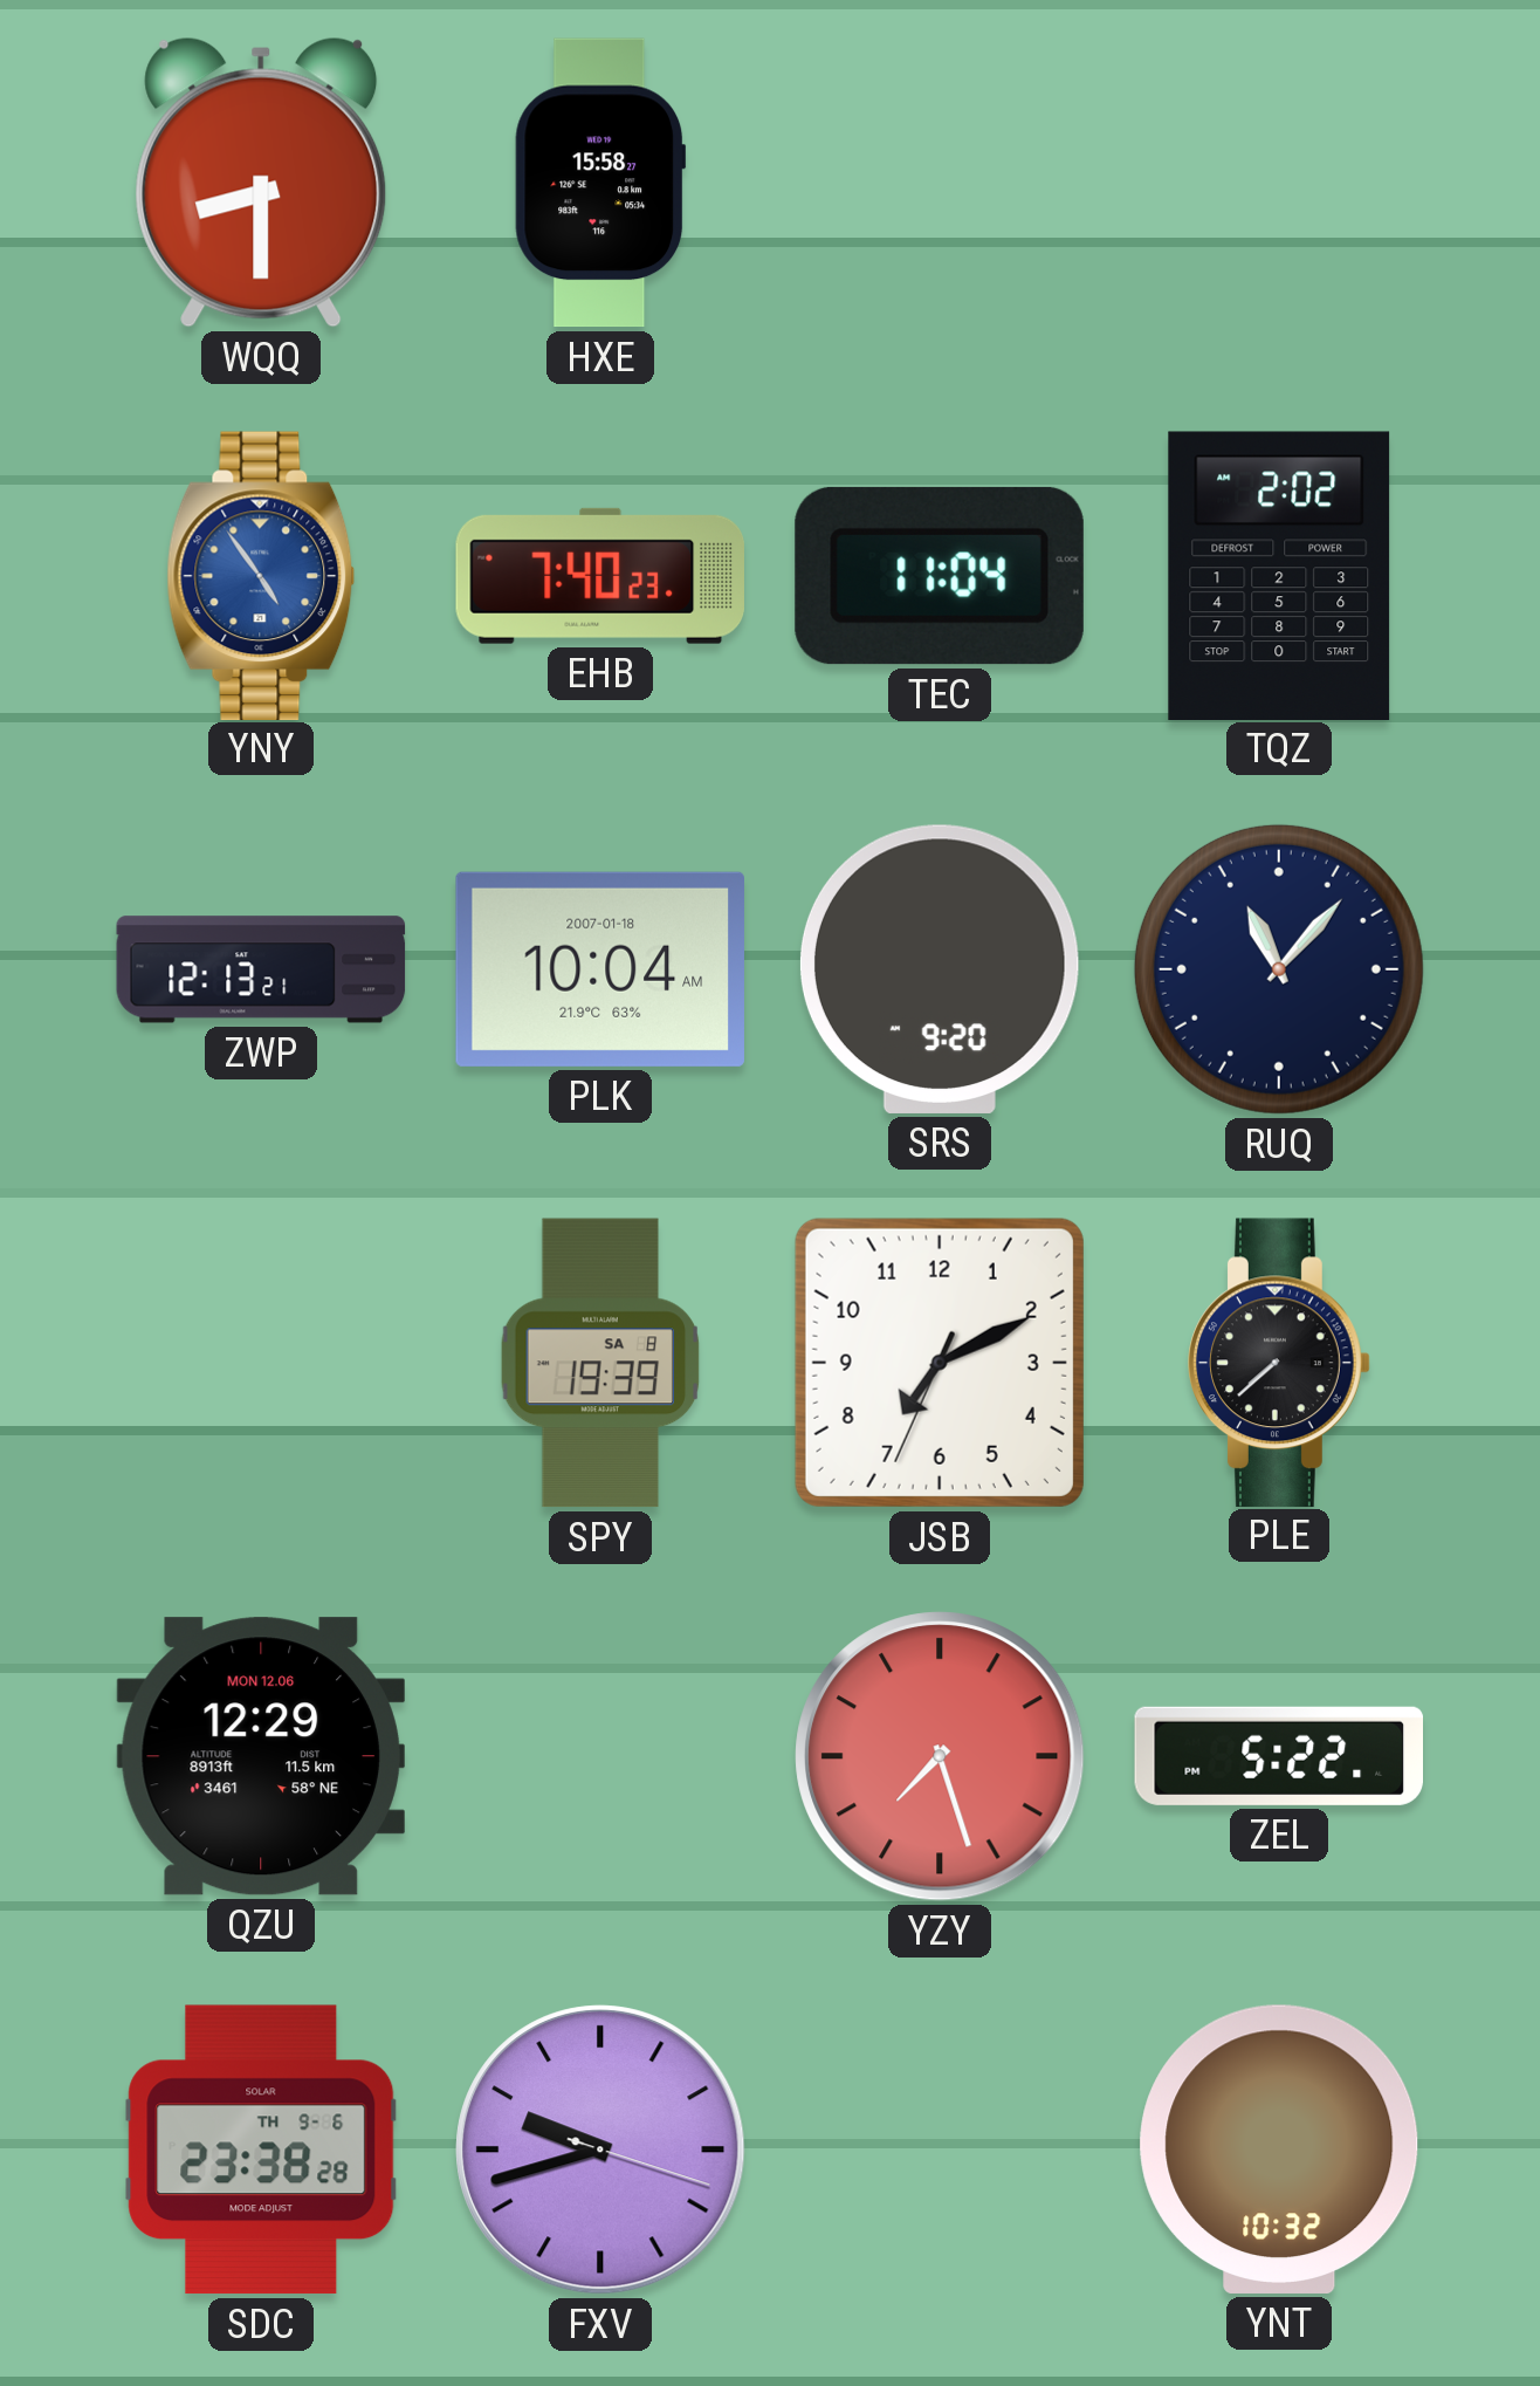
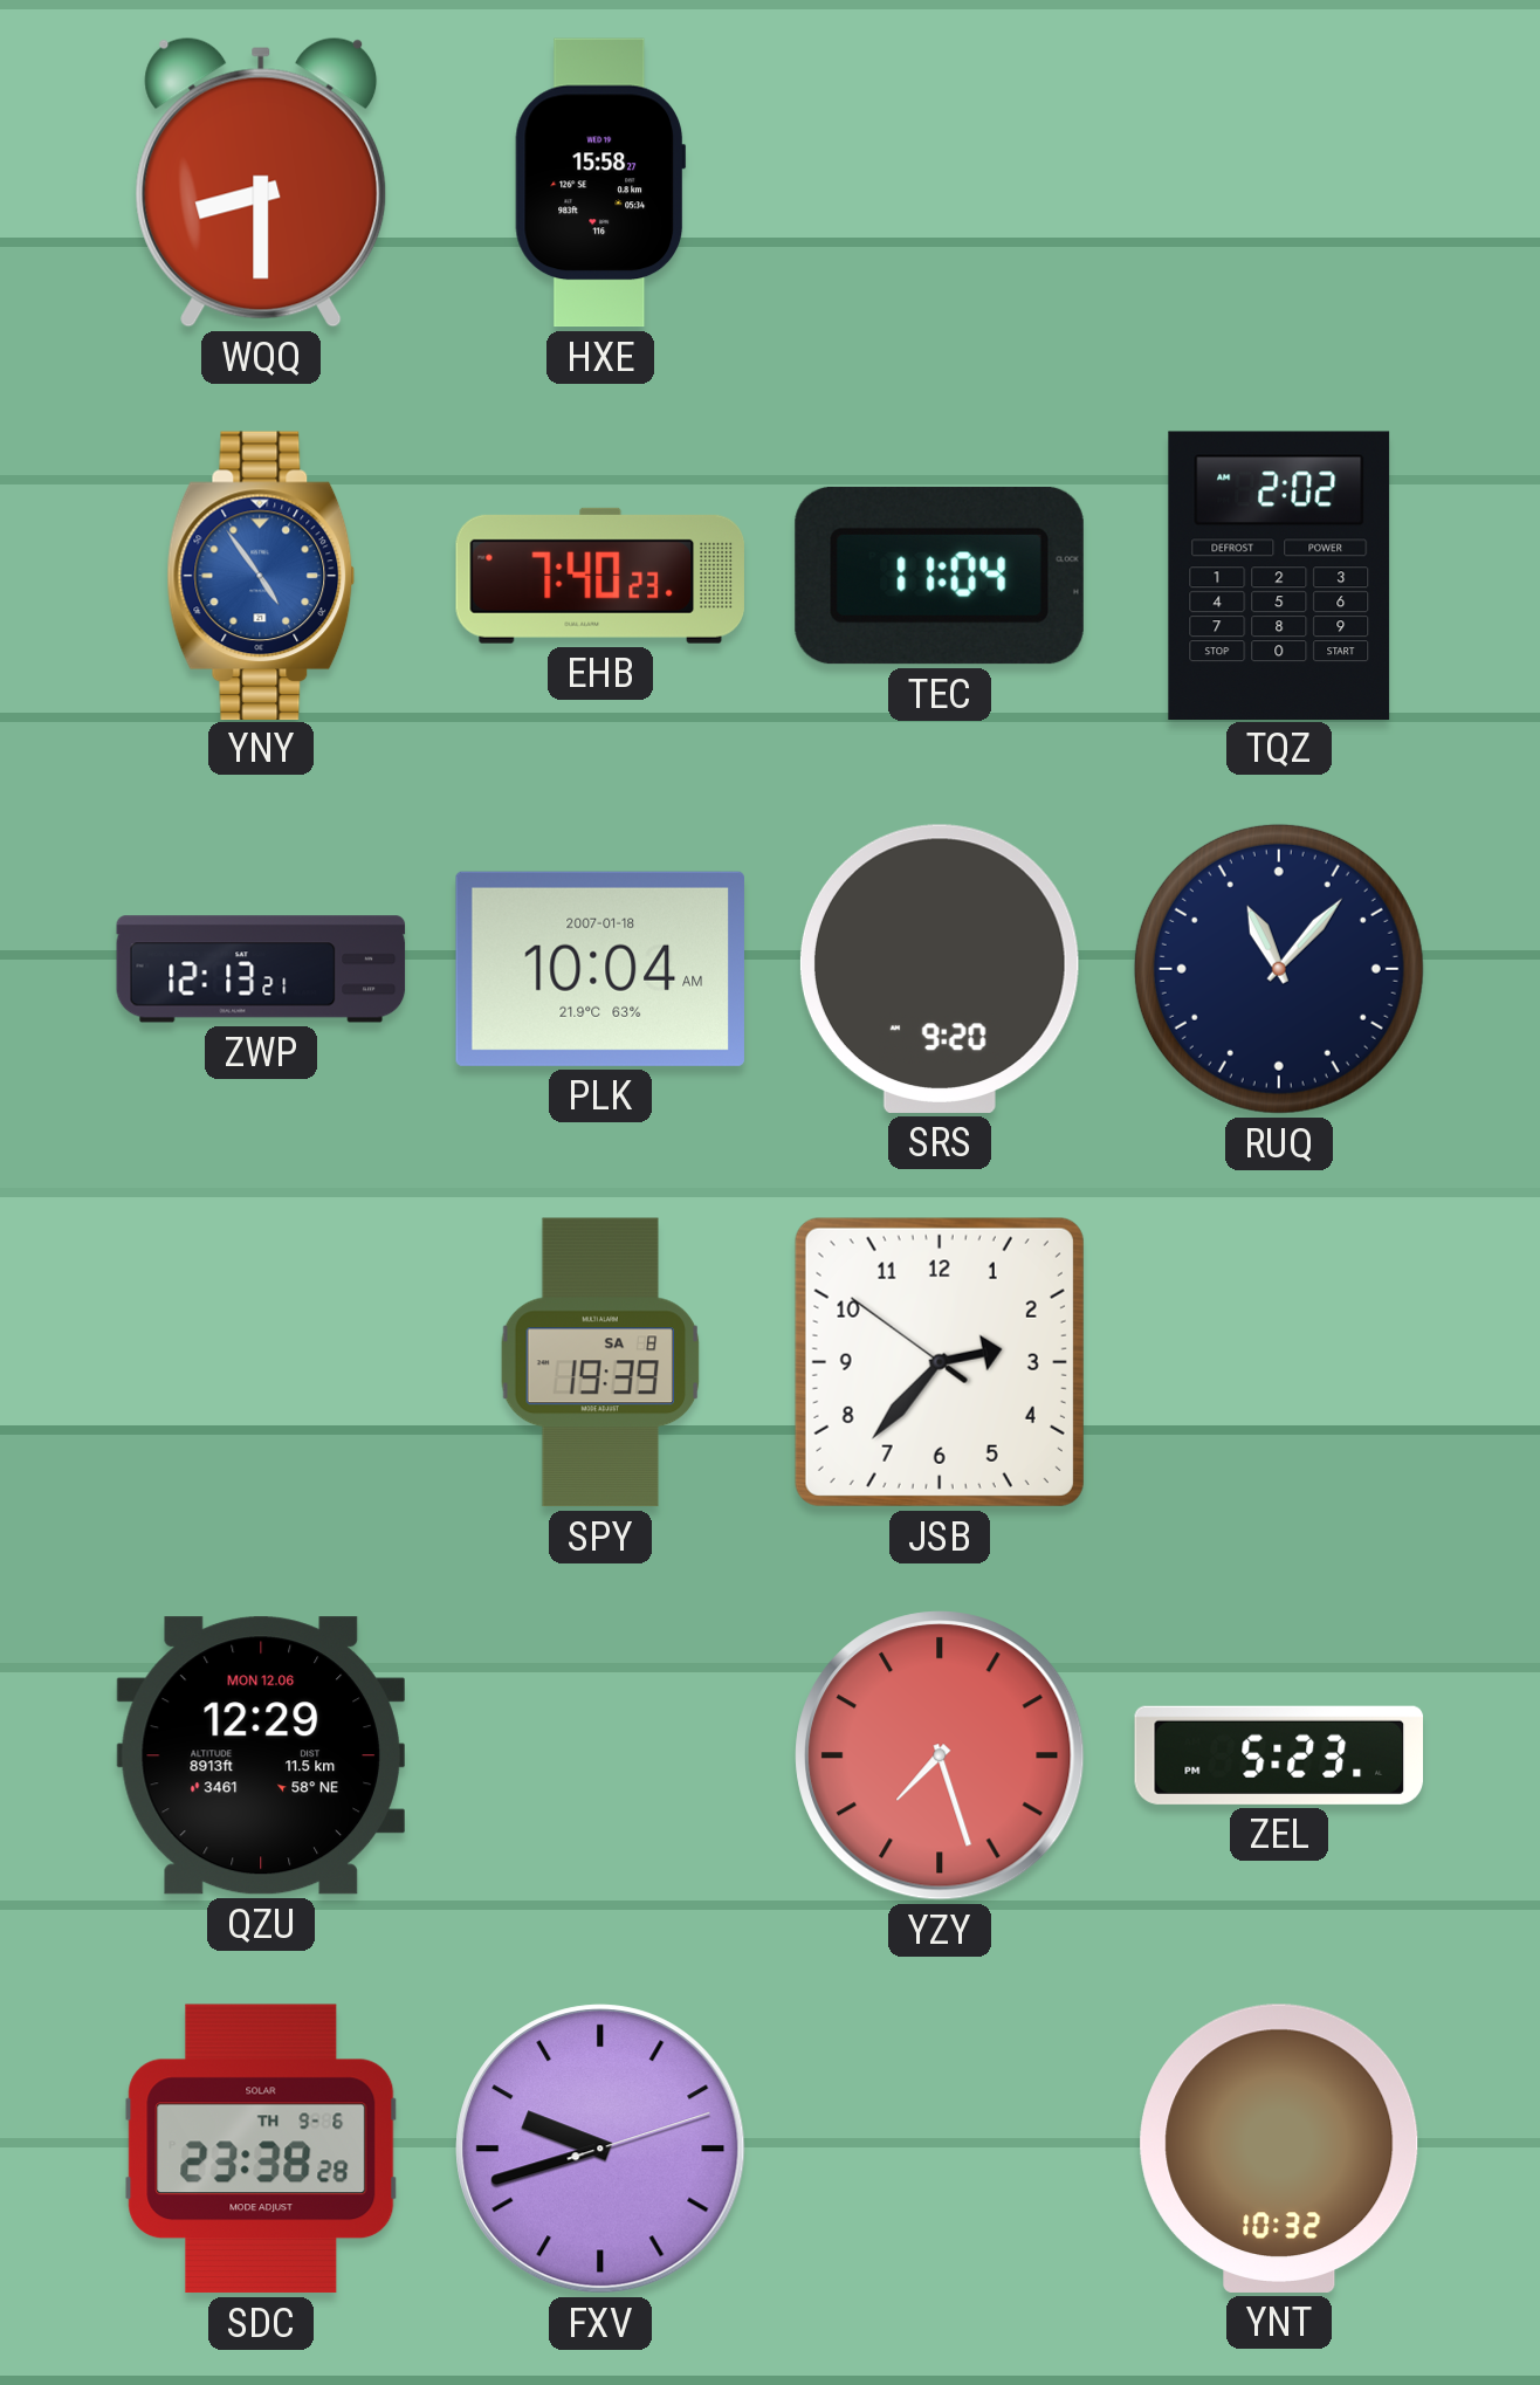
JSB: 7:10 -> 2:36
PLE: 7:38 -> none
ZEL: 5:22 -> 5:23
FXV: 9:42:18 -> 9:42:12
